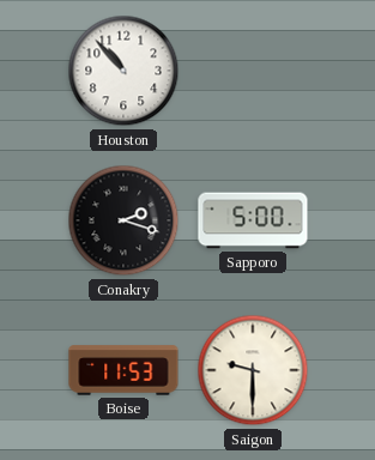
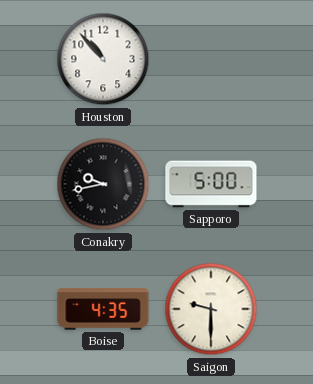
Conakry: 2:18 -> 9:43
Boise: 11:53 -> 4:35
